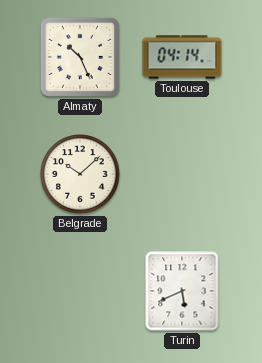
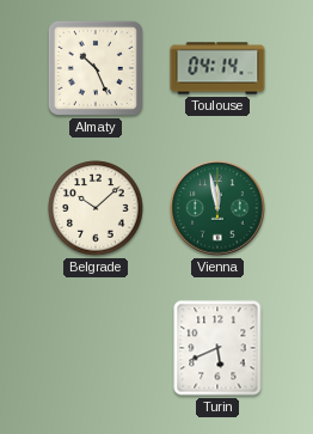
Vienna: none -> 11:58
